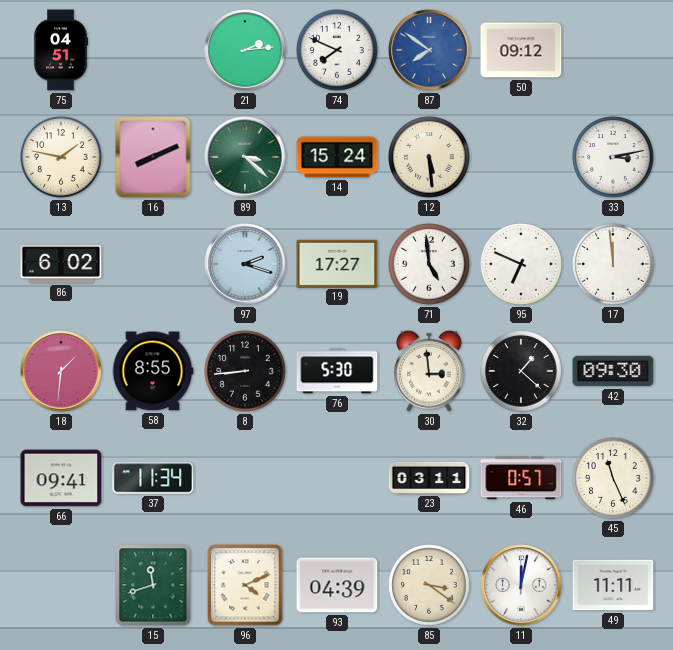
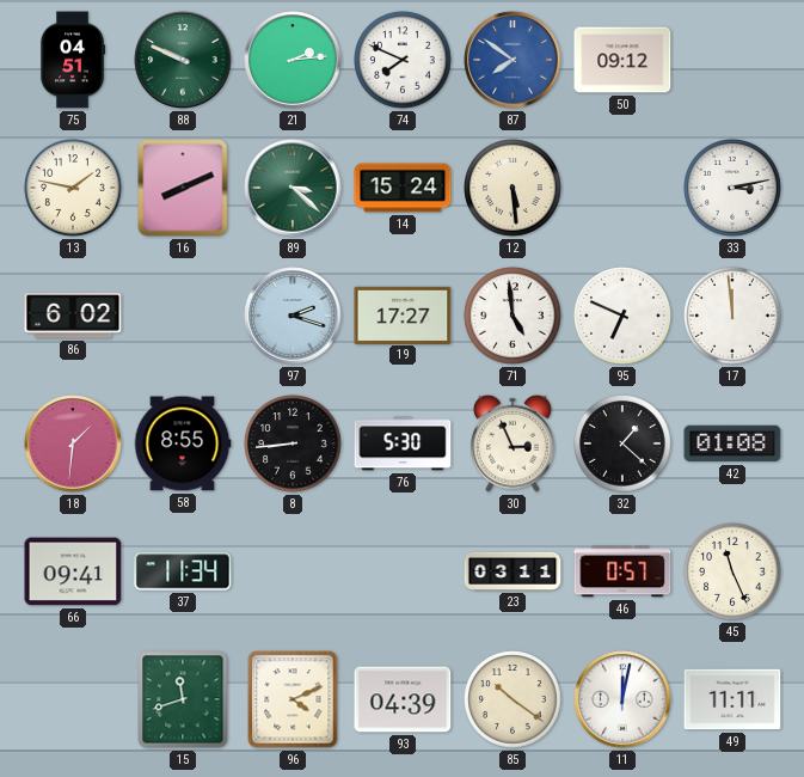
88: none -> 9:49
30: 2:59 -> 2:56
42: 09:30 -> 01:08
85: 3:21 -> 10:21
